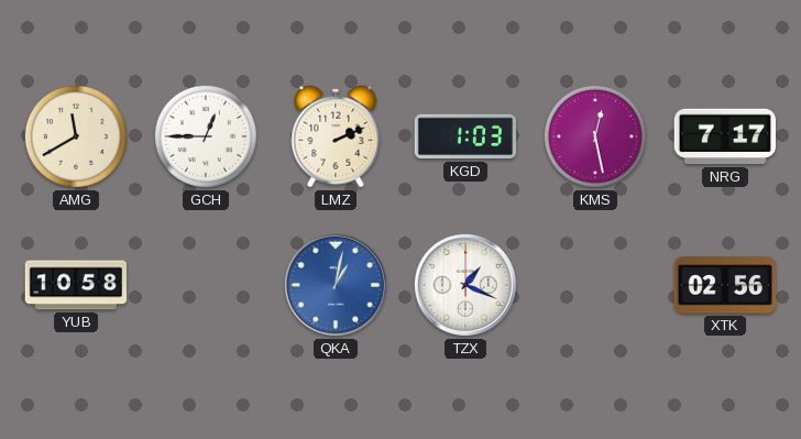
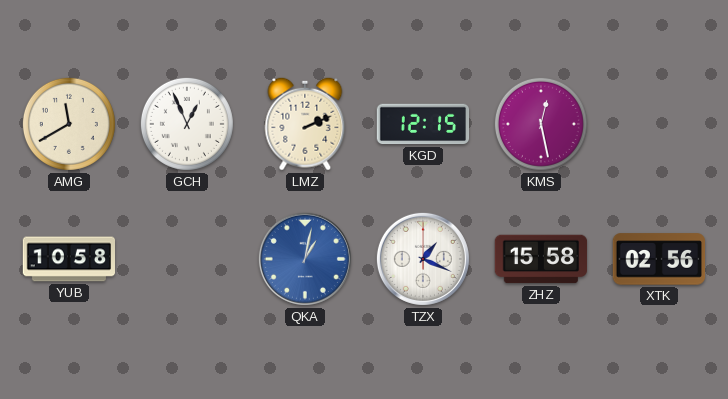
GCH: 12:45 -> 12:56
KGD: 1:03 -> 12:15
NRG: 7:17 -> none
ZHZ: none -> 15:58
